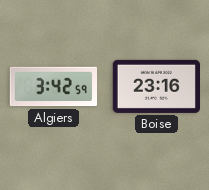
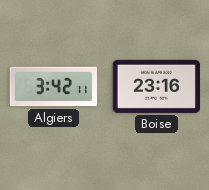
Algiers: 3:42:59 -> 3:42:11
